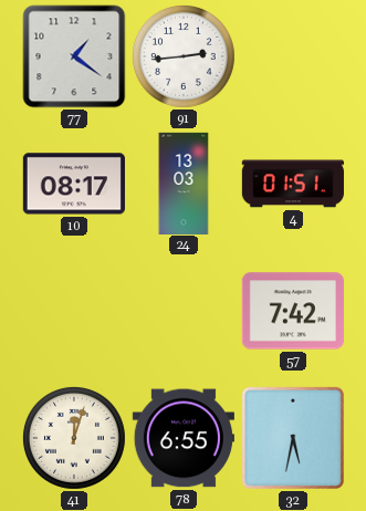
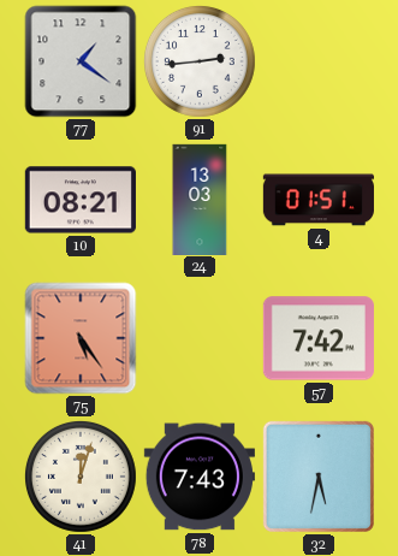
10: 08:17 -> 08:21
75: none -> 5:24
78: 6:55 -> 7:43
